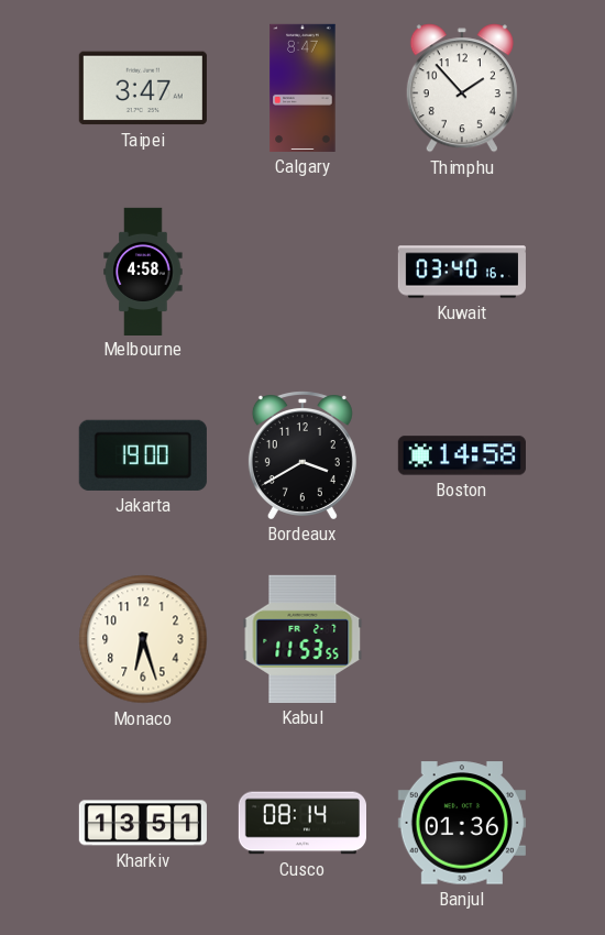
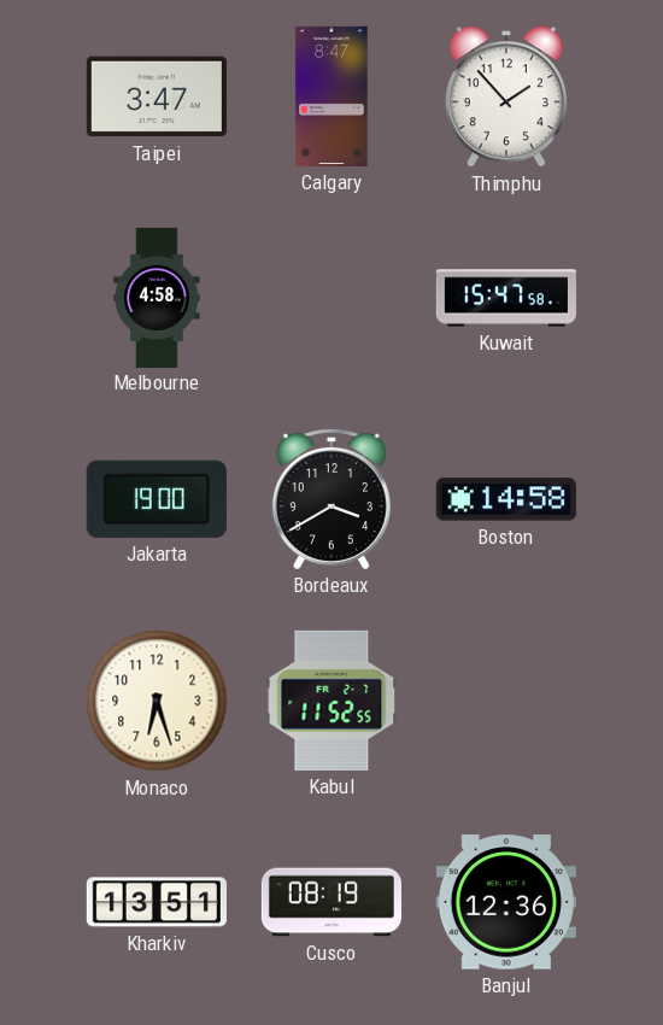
Kuwait: 03:40 -> 15:47
Kabul: 11:53 -> 11:52
Cusco: 08:14 -> 08:19
Banjul: 01:36 -> 12:36
